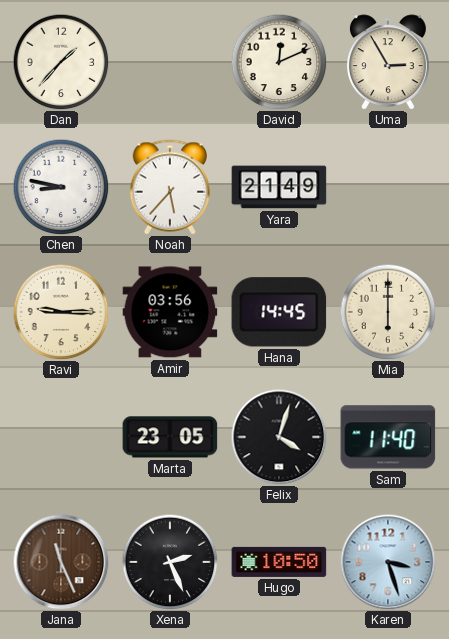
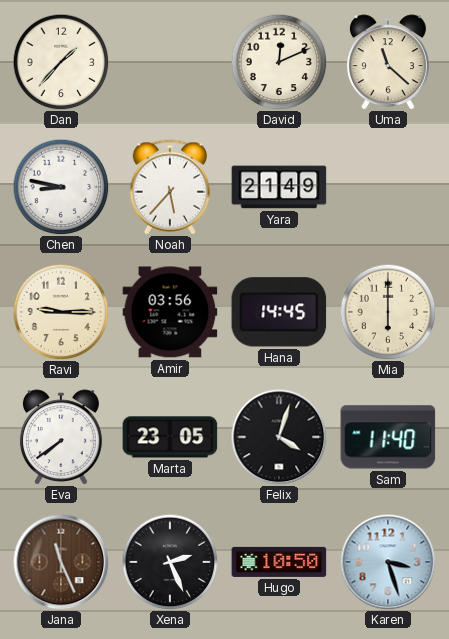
Uma: 2:55 -> 11:22
Eva: none -> 7:39
